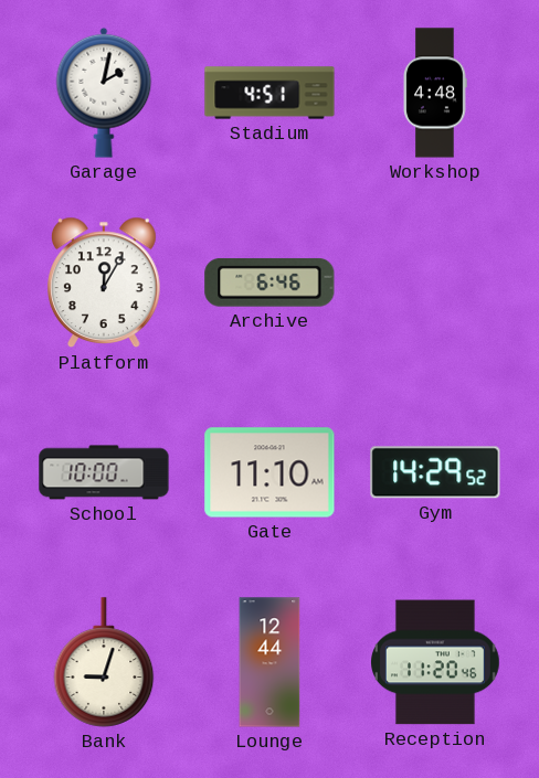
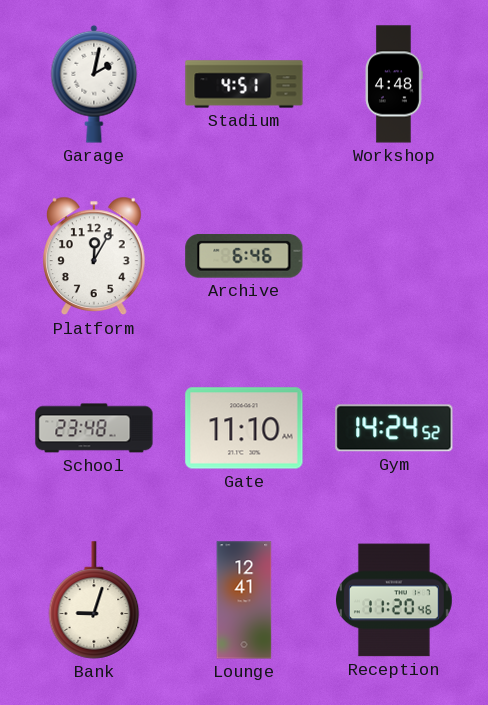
School: 10:00 -> 23:48
Gym: 14:29 -> 14:24
Lounge: 12:44 -> 12:41
